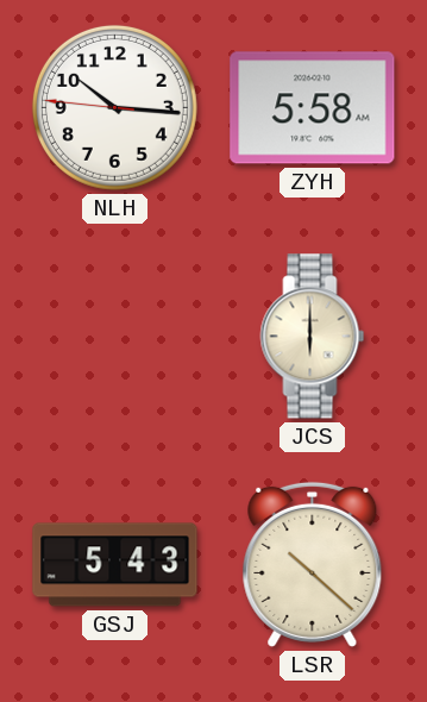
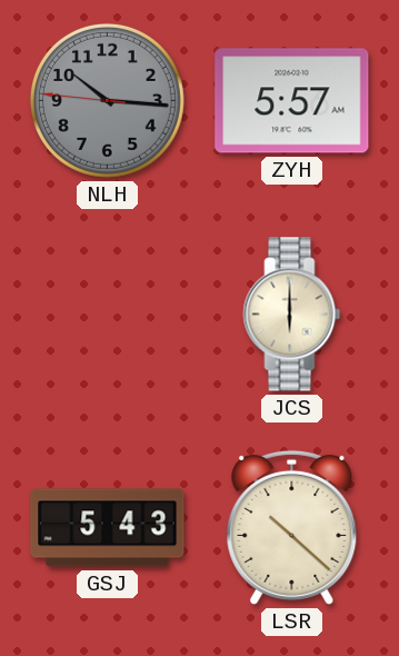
NLH dial: white -> grey
ZYH: 5:58 -> 5:57
